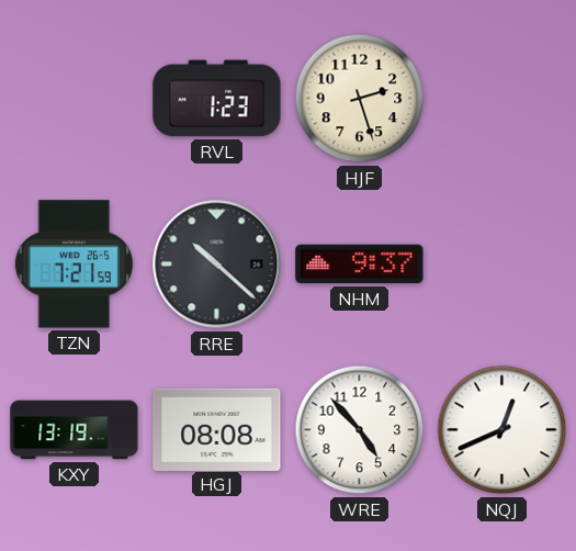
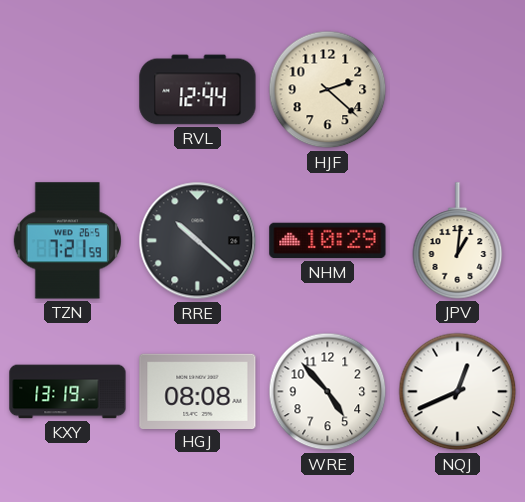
RVL: 1:23 -> 12:44
HJF: 2:27 -> 2:22
NHM: 9:37 -> 10:29
JPV: none -> 1:01
